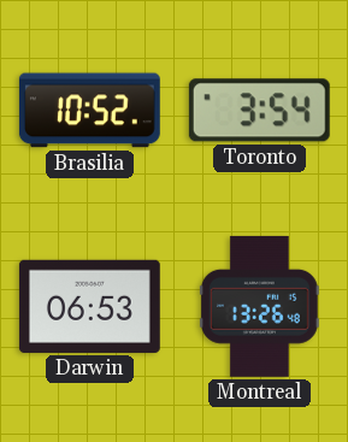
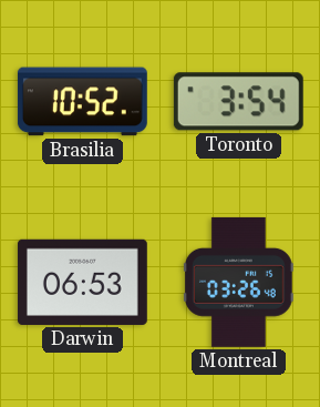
Montreal: 13:26 -> 03:26
